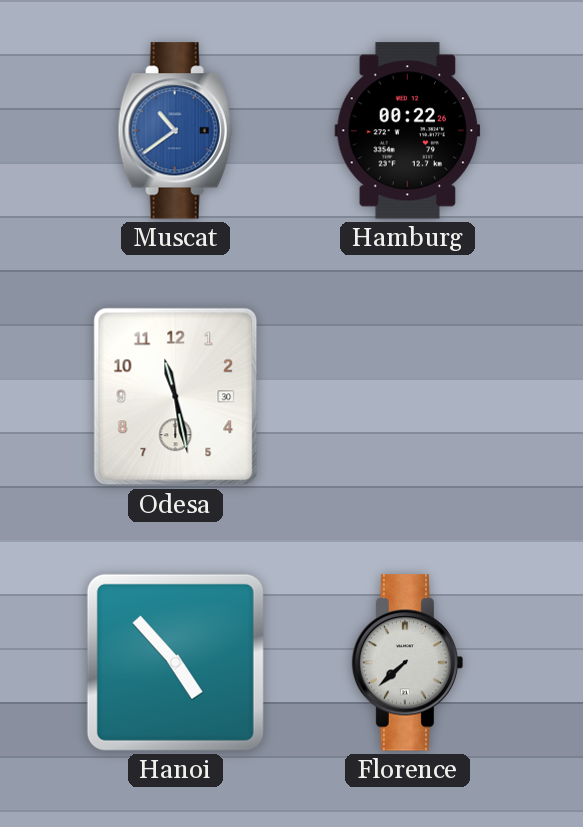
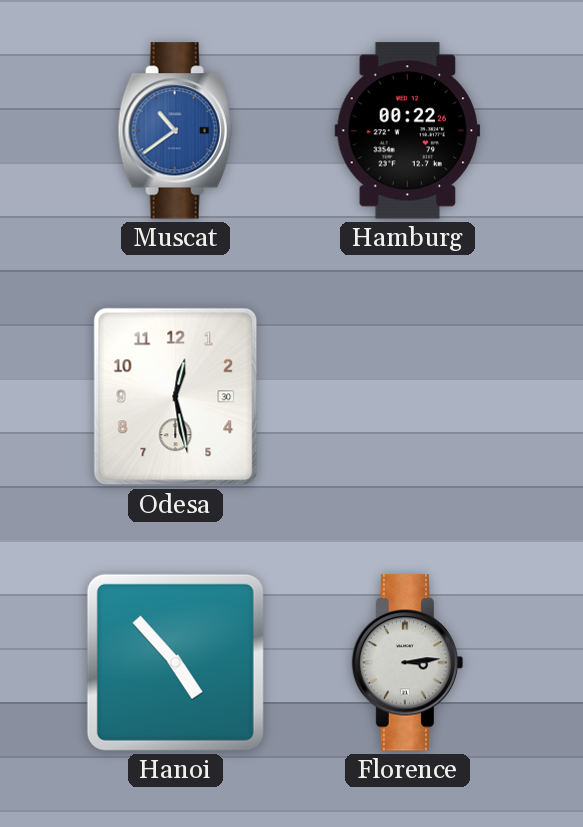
Odesa: 11:28 -> 12:28
Florence: 7:38 -> 3:14
